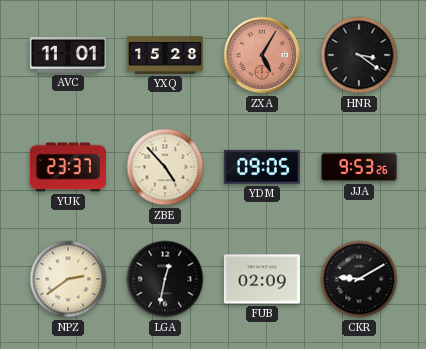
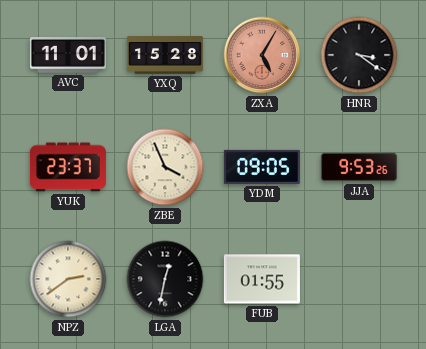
ZBE: 4:53 -> 3:56
FUB: 02:09 -> 01:55
CKR: 9:10 -> none
